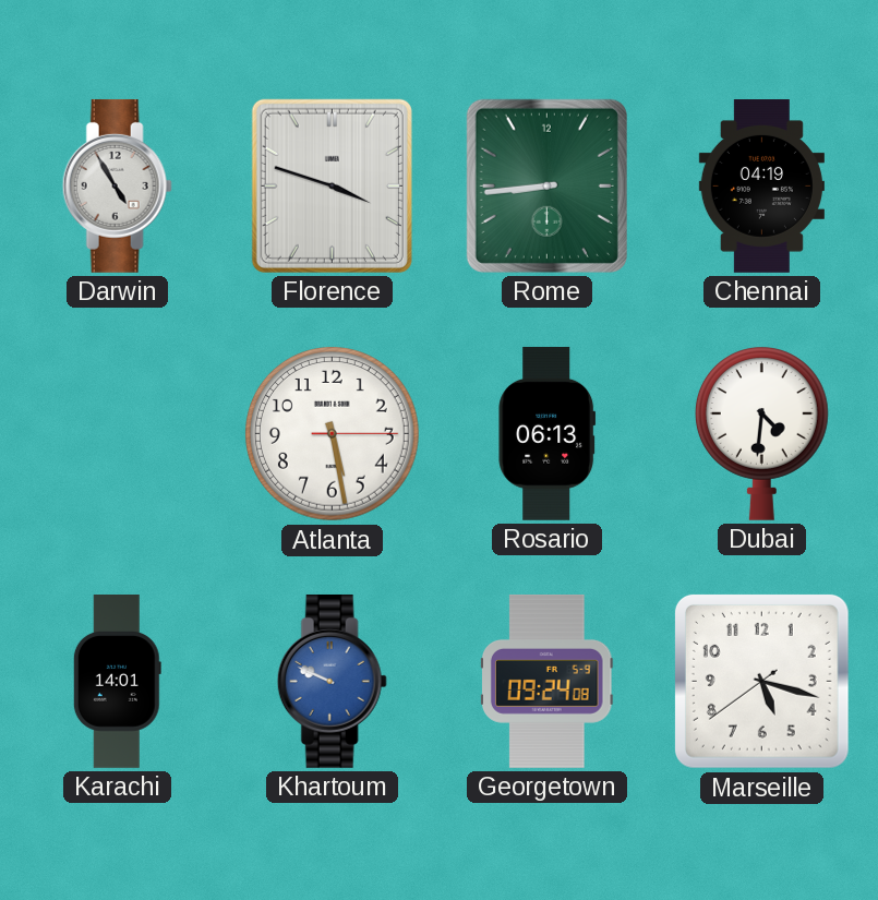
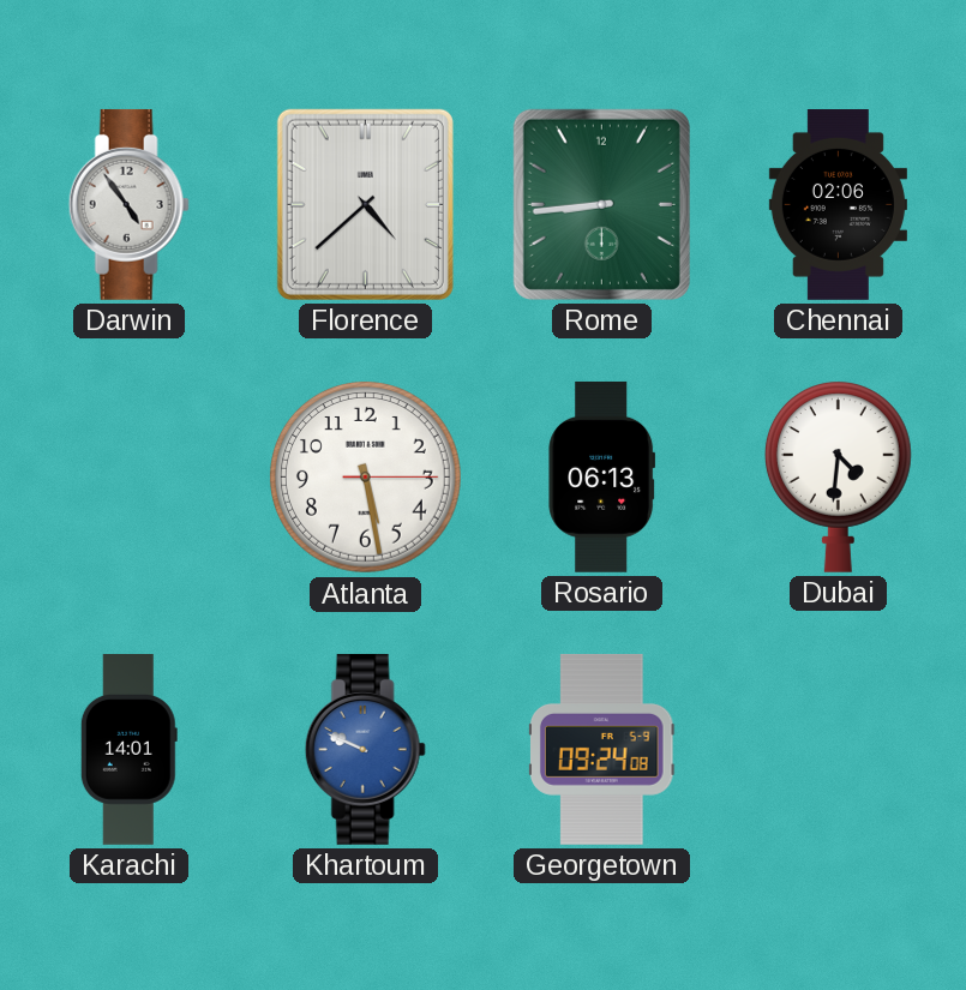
Darwin: 4:55 -> 4:54
Florence: 3:48 -> 4:38
Chennai: 04:19 -> 02:06
Marseille: 5:17 -> none
